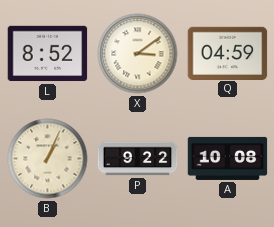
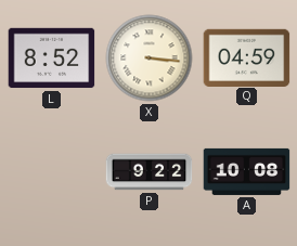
X: 3:09 -> 3:16
B: 1:04 -> none
